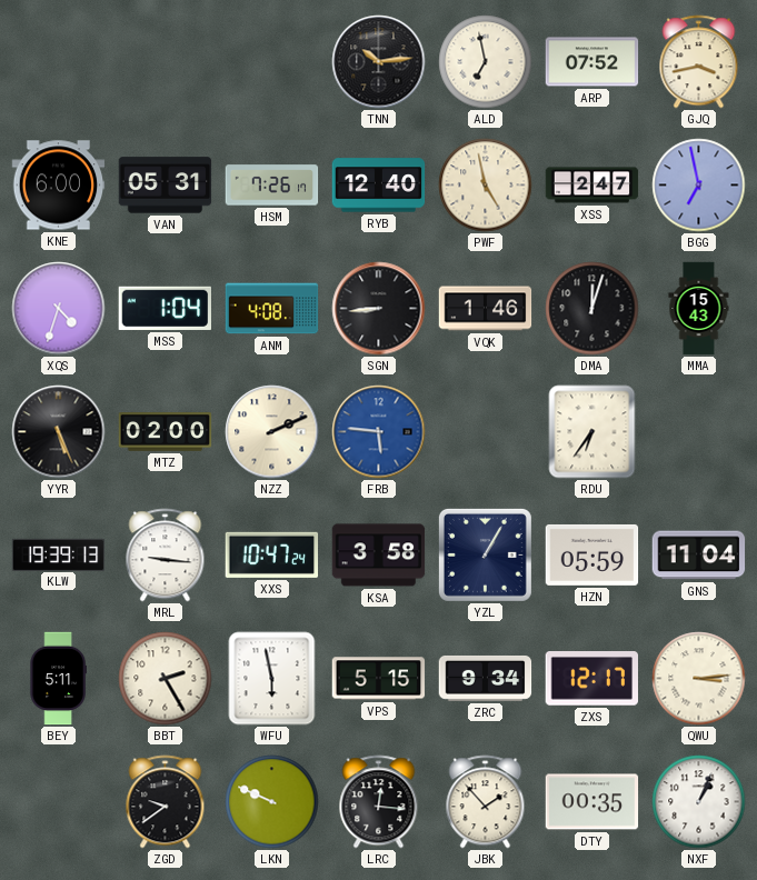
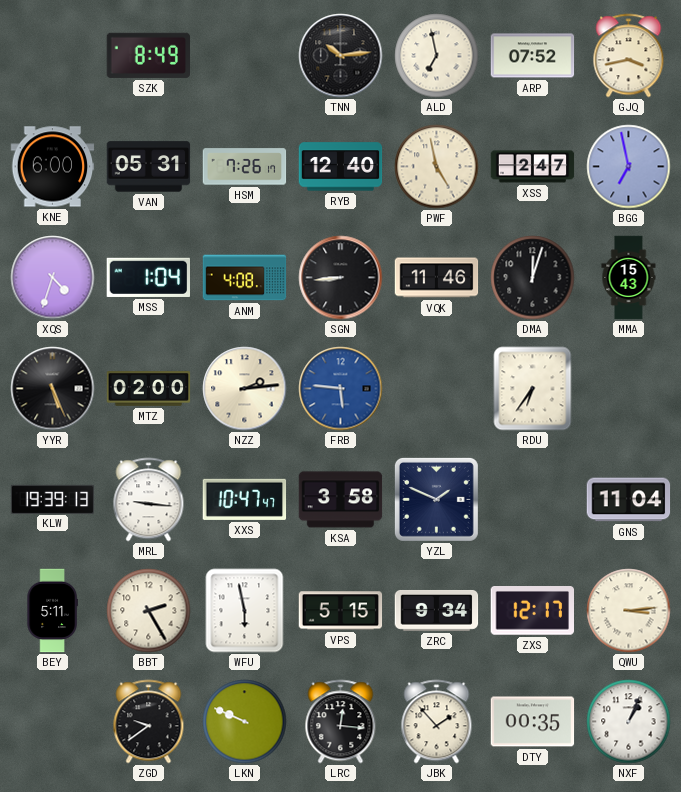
SZK: none -> 8:49
VQK: 1:46 -> 11:46
NZZ: 2:11 -> 2:14
XXS: 10:47:24 -> 10:47:47
YZL: 1:05 -> 1:49
HZN: 05:59 -> none
